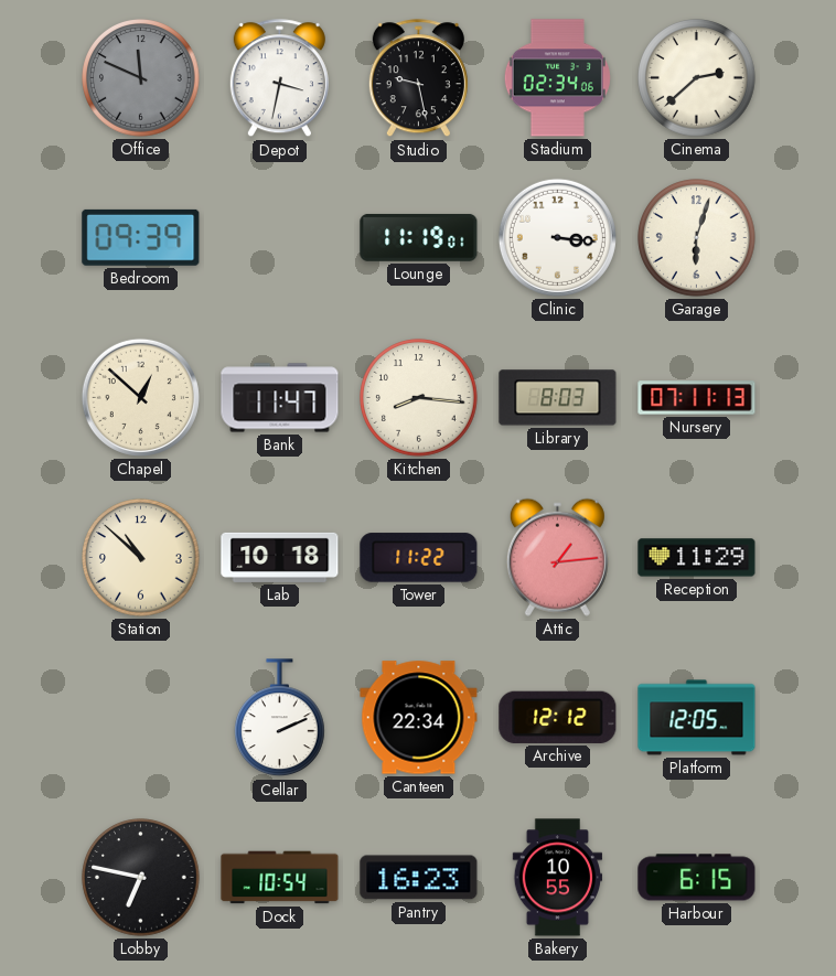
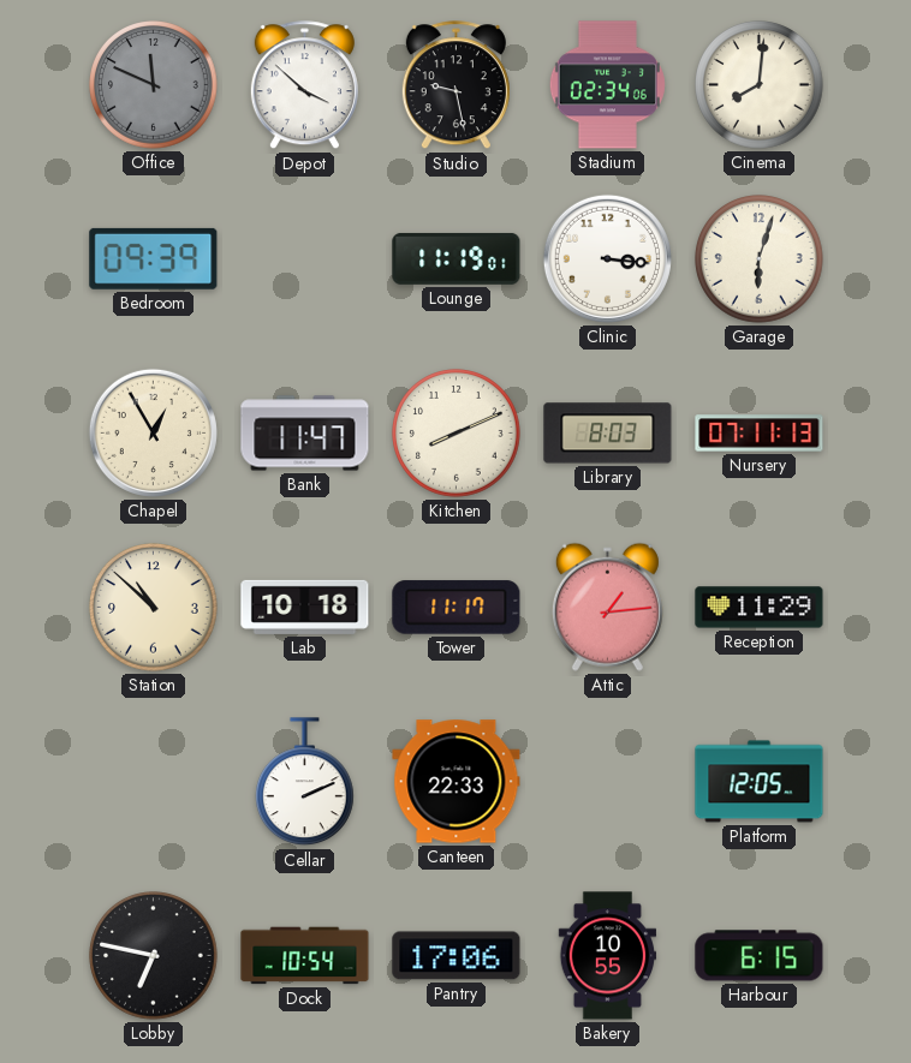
Depot: 3:32 -> 3:52
Cinema: 2:38 -> 8:01
Chapel: 12:52 -> 12:55
Kitchen: 8:16 -> 8:11
Tower: 11:22 -> 11:17
Canteen: 22:34 -> 22:33
Archive: 12:12 -> none
Pantry: 16:23 -> 17:06
